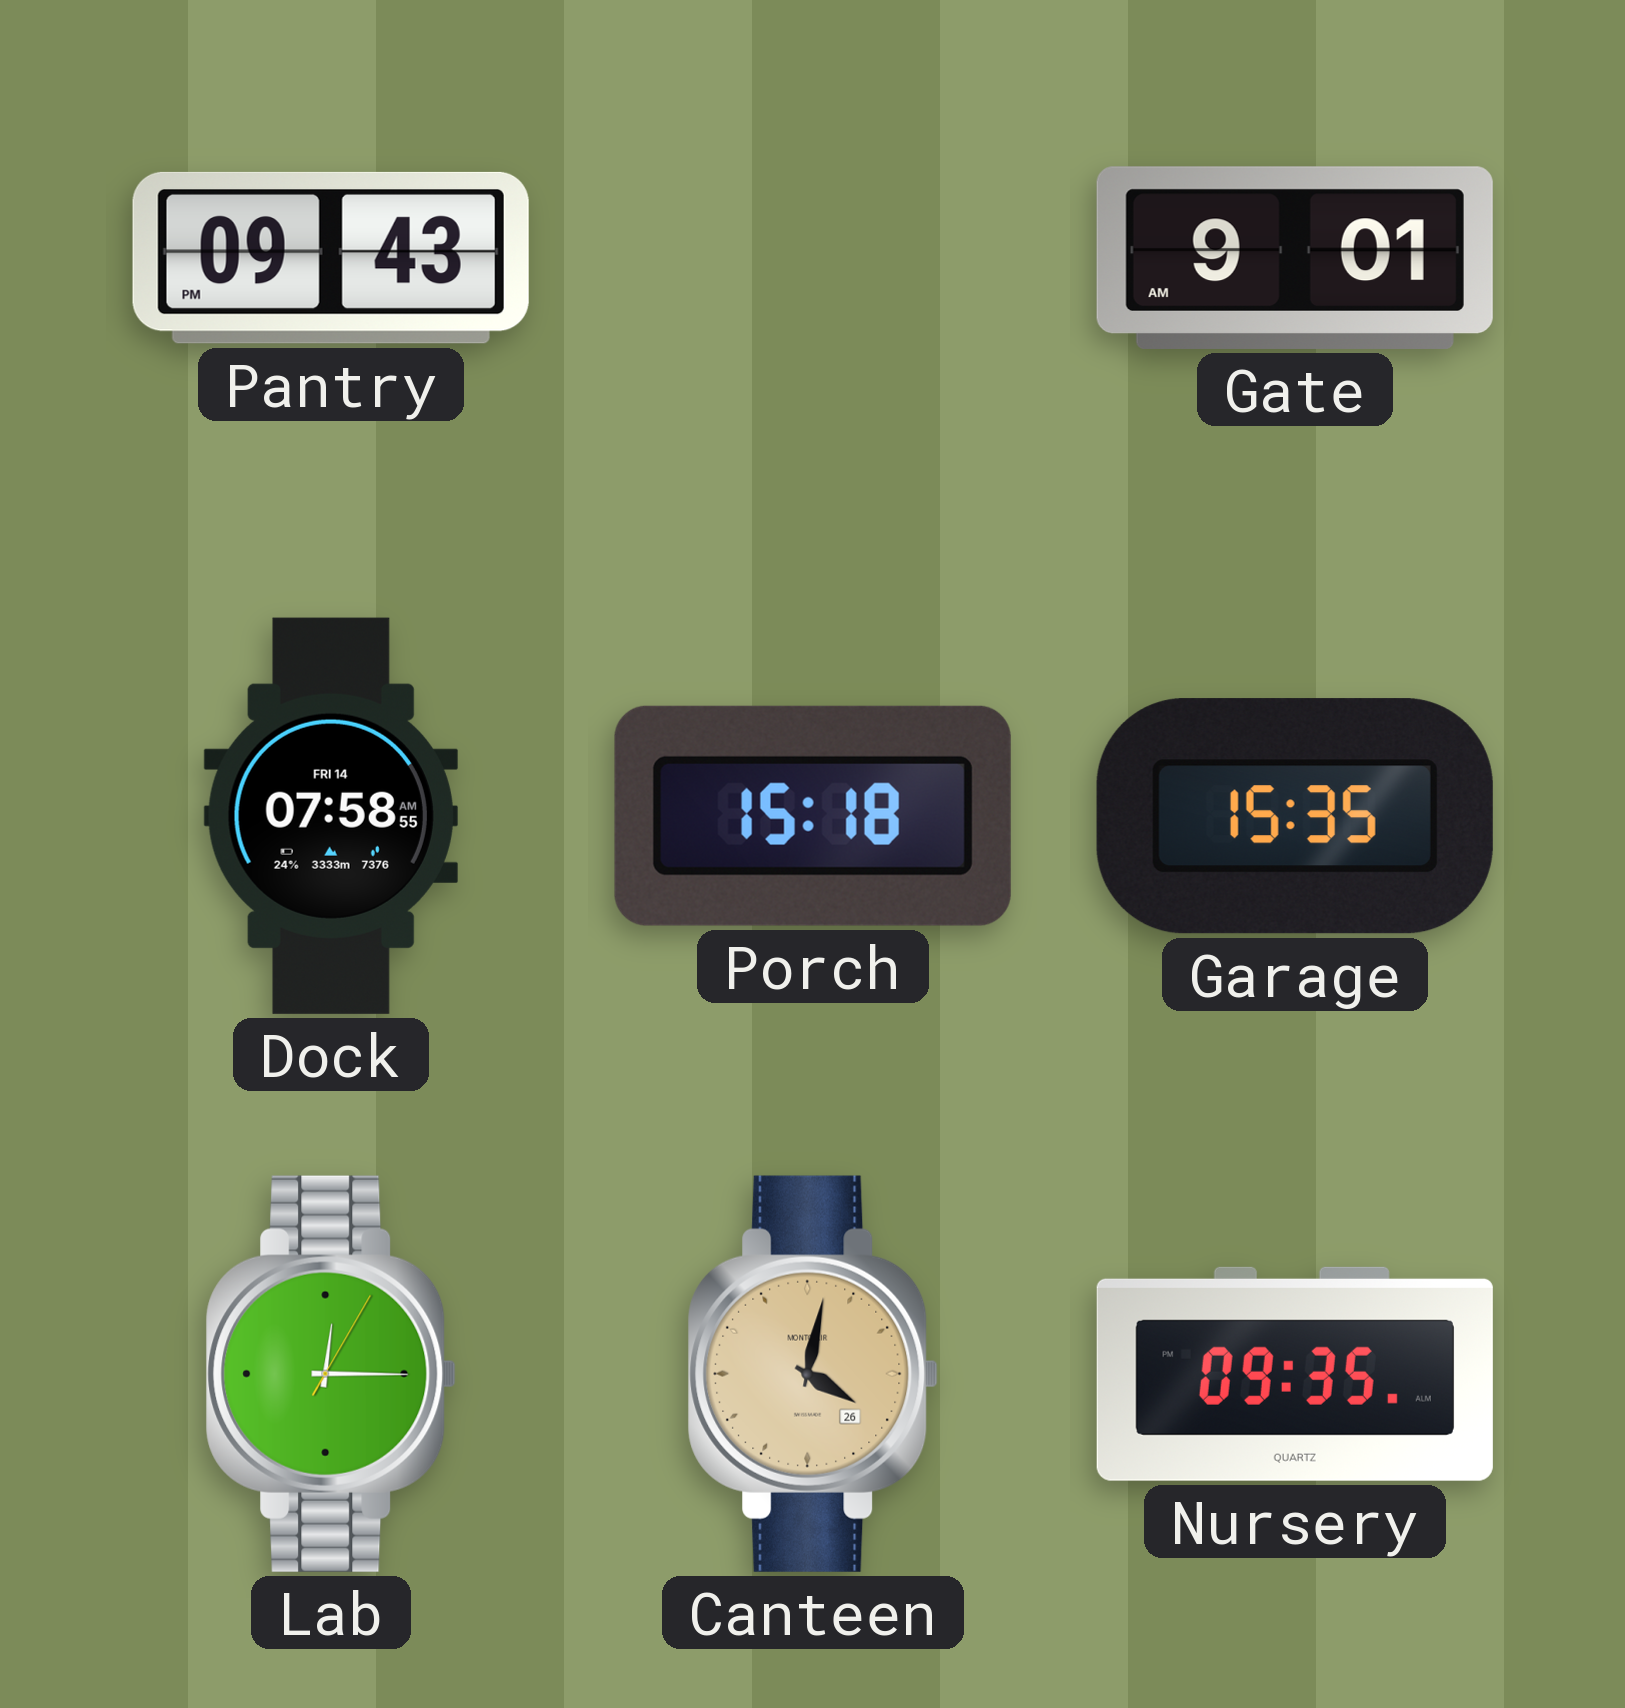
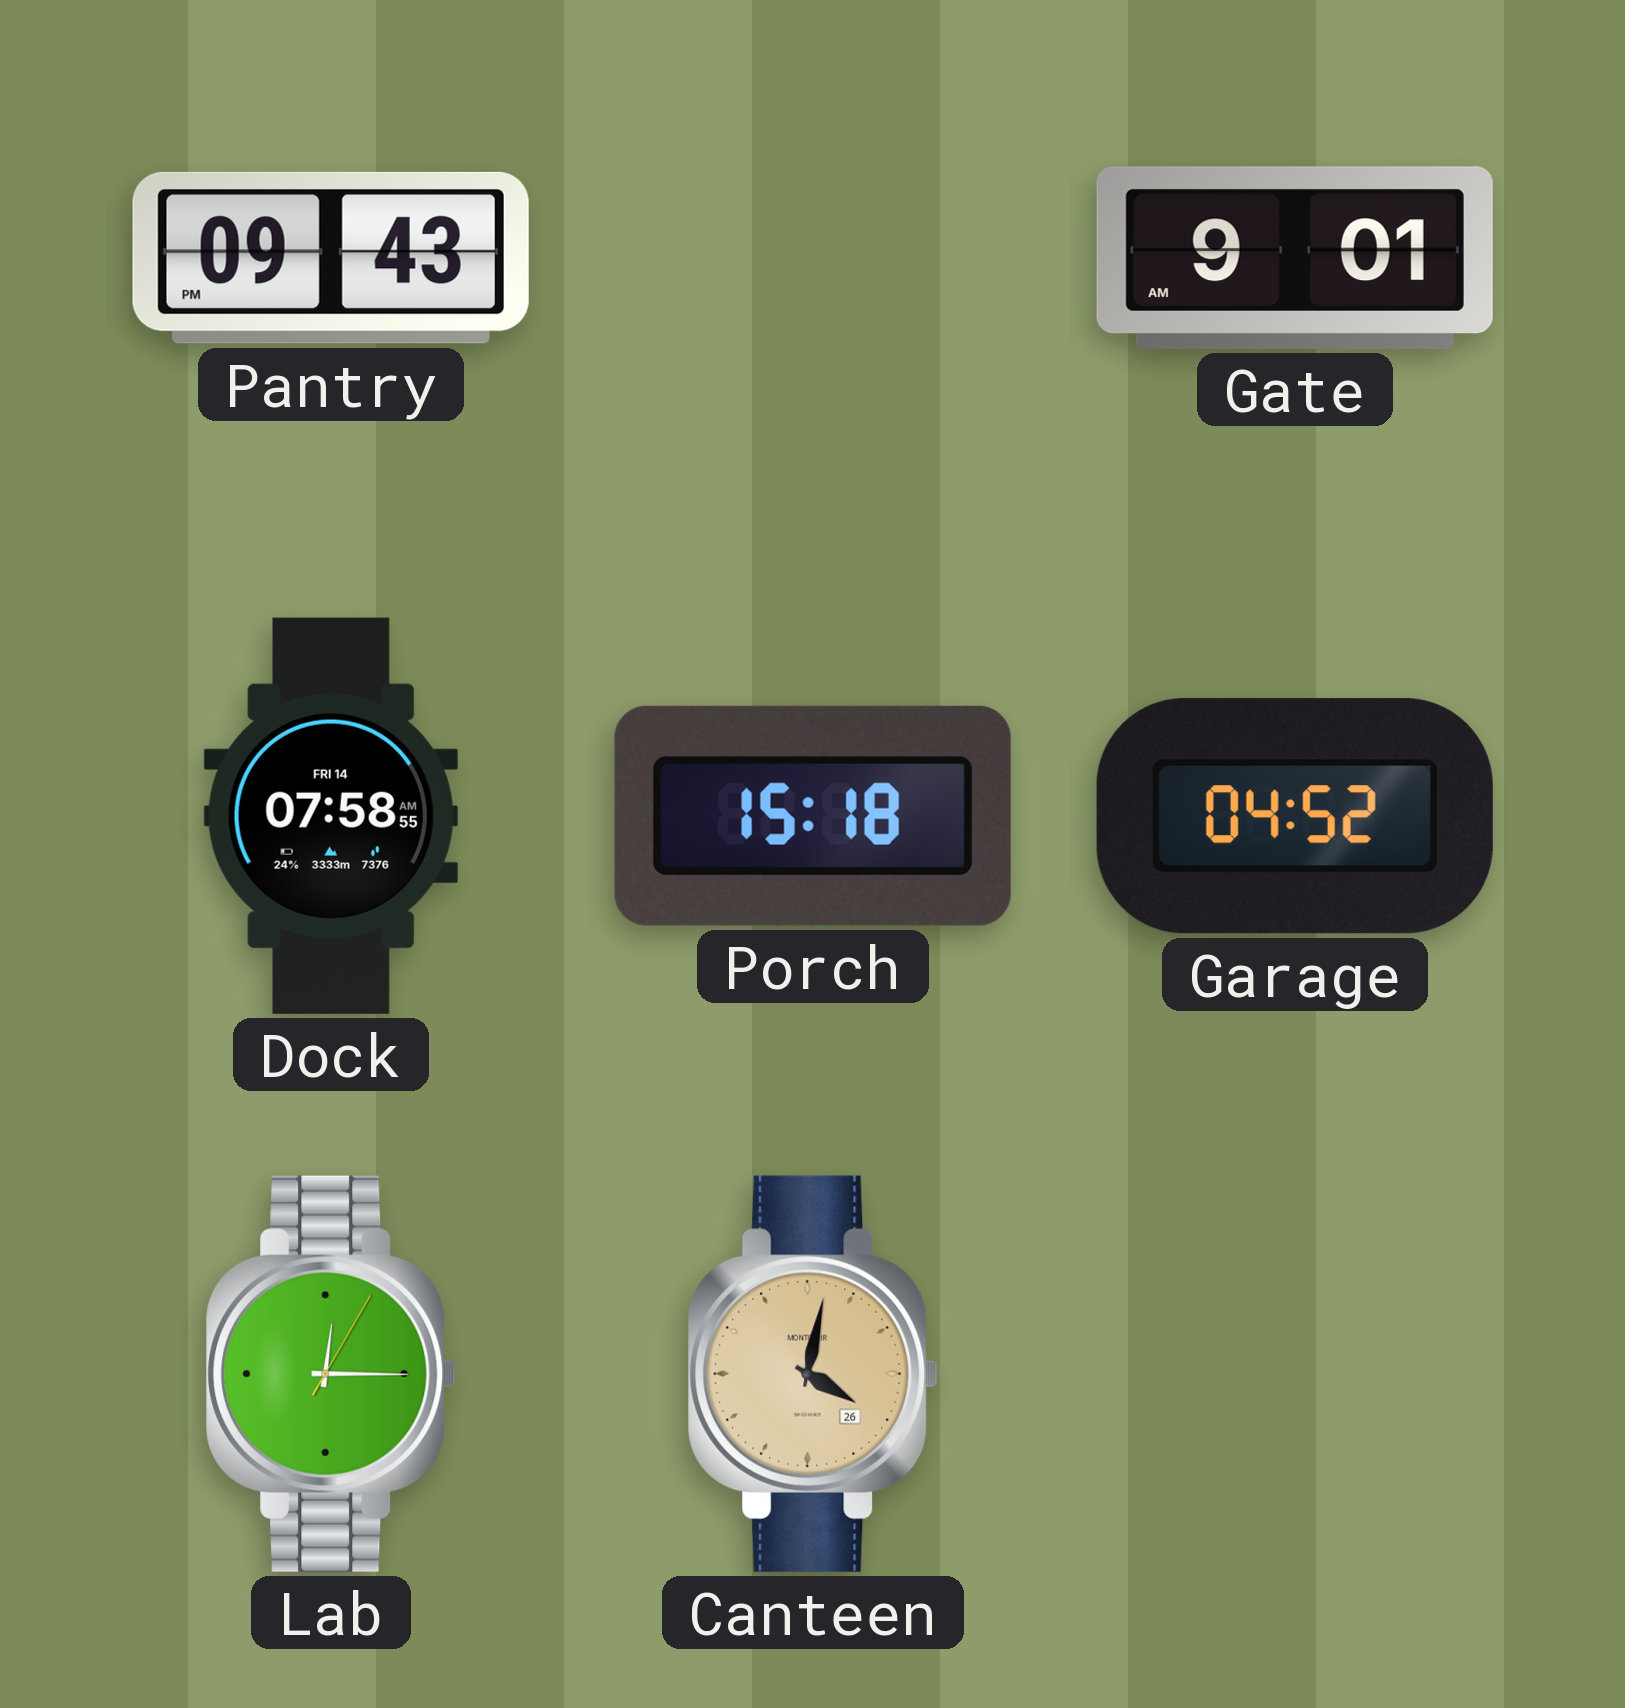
Garage: 15:35 -> 04:52
Nursery: 09:35 -> none
